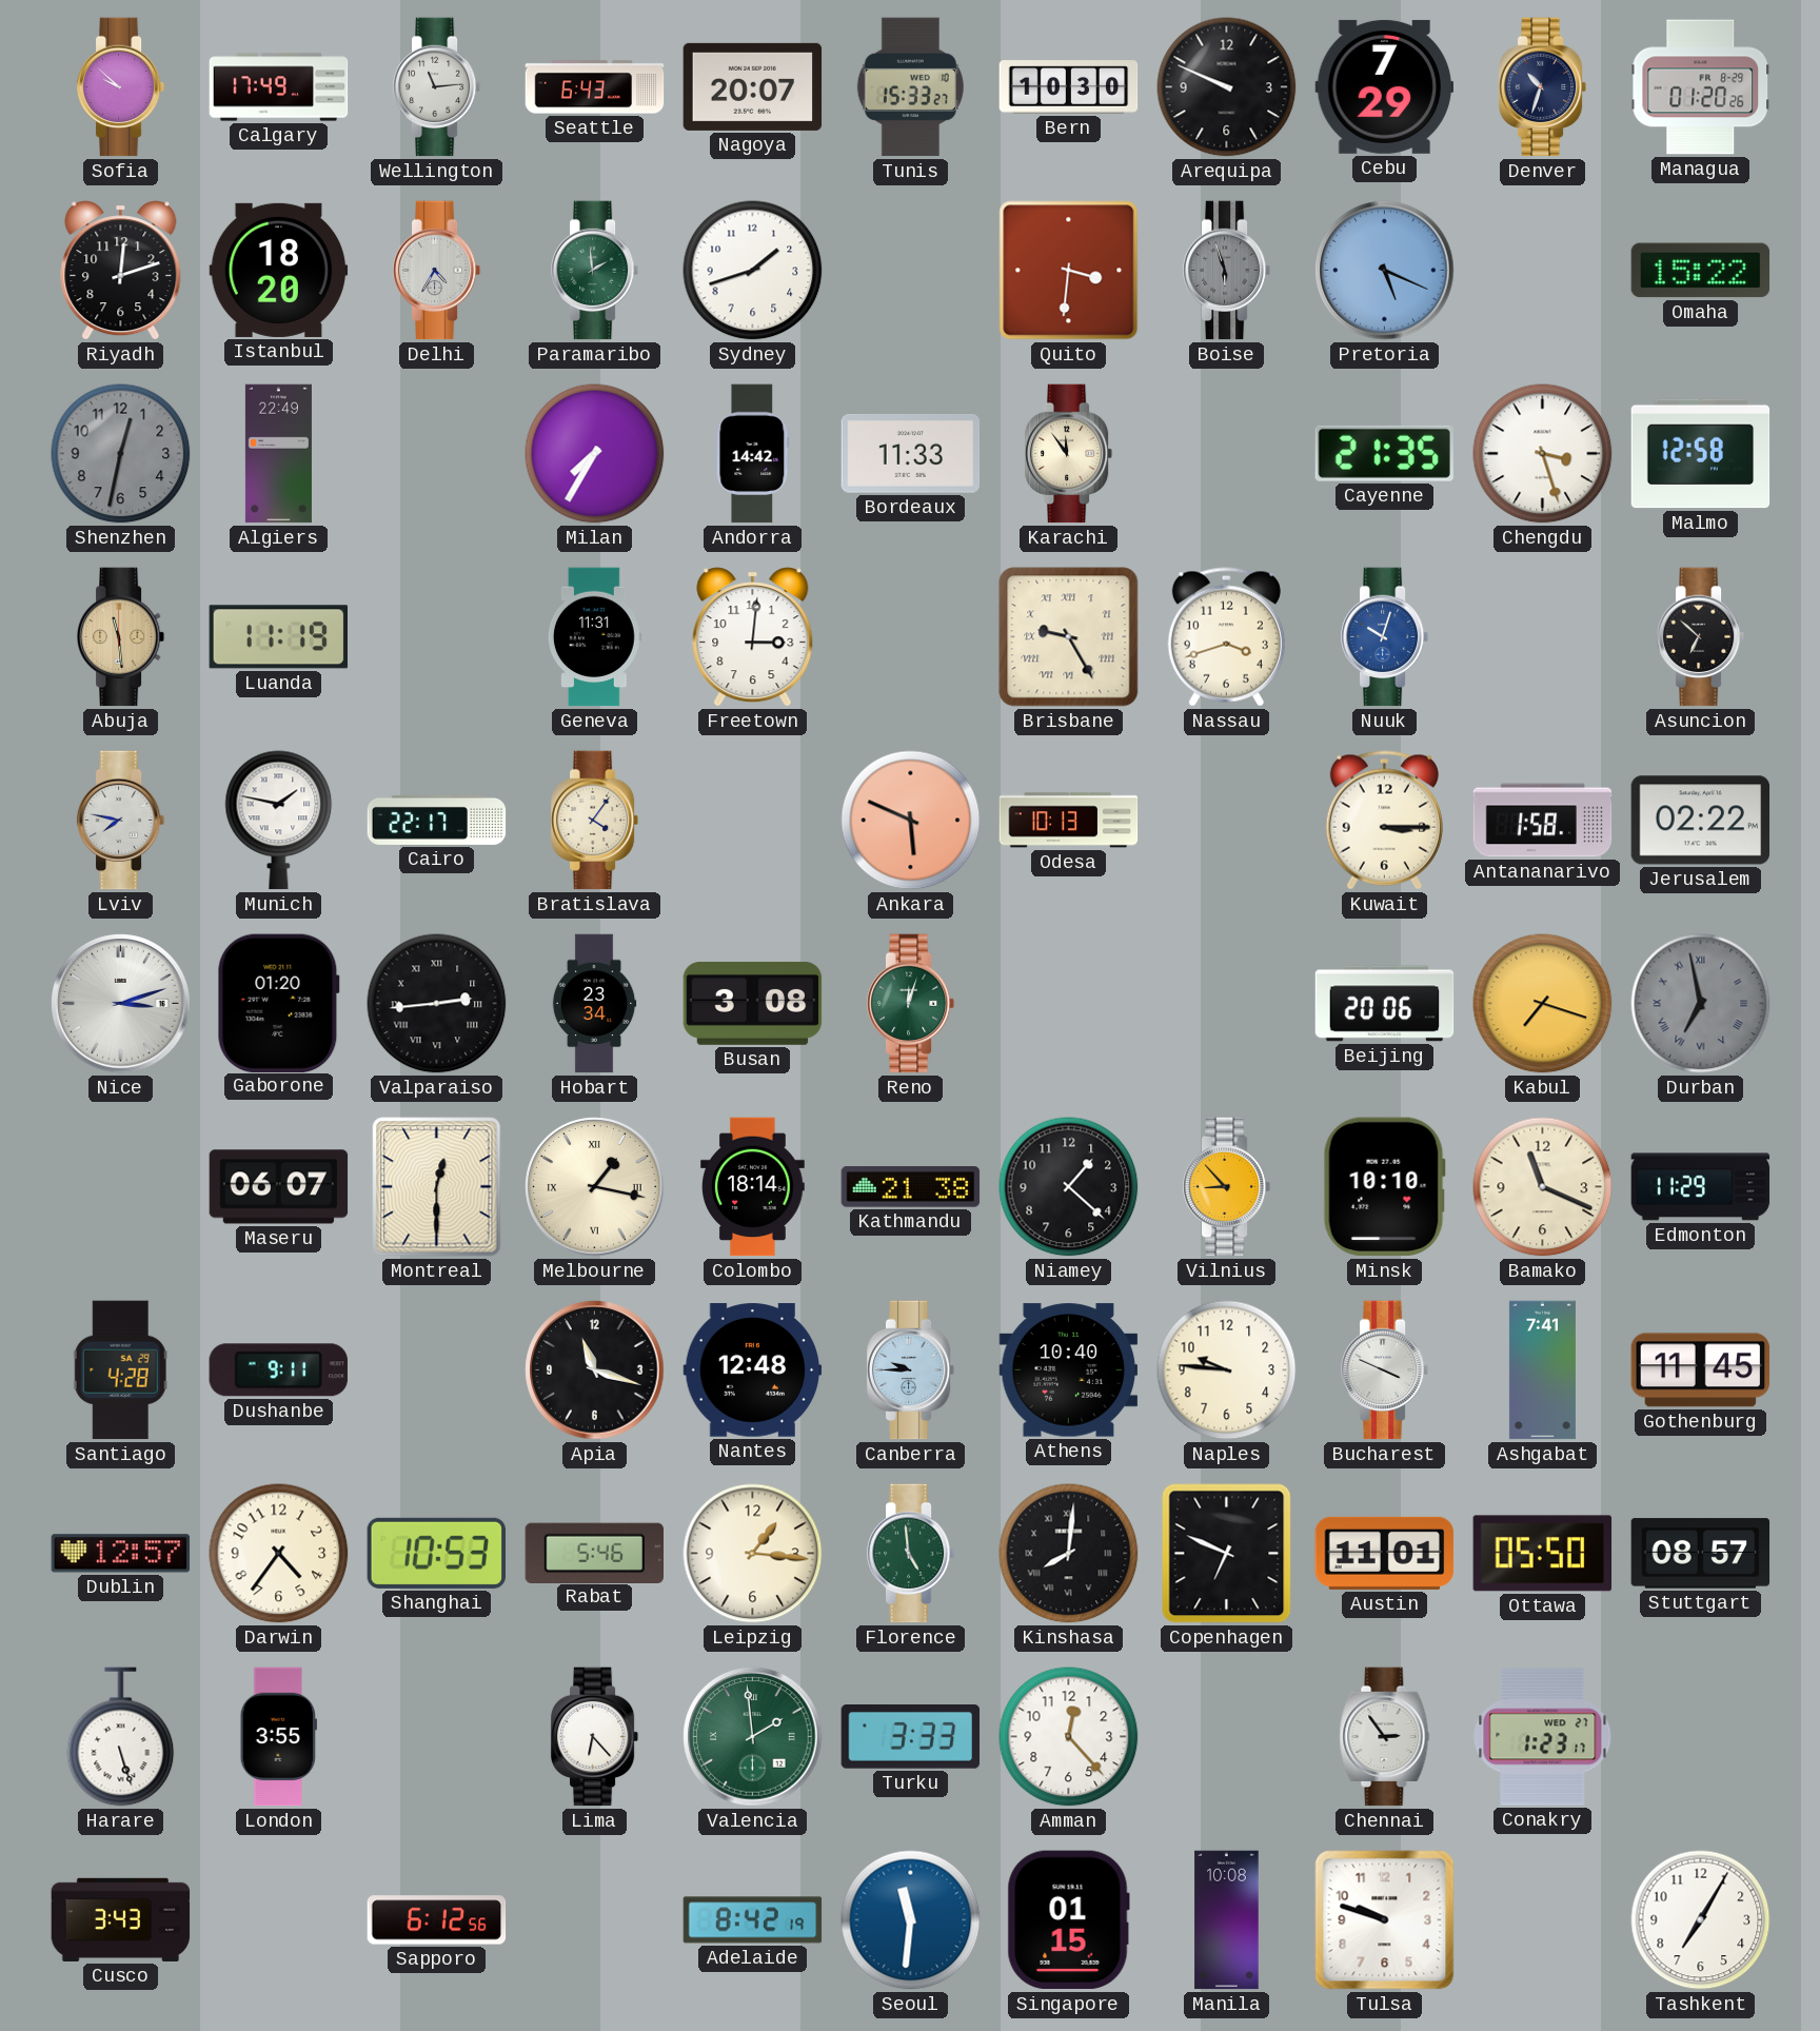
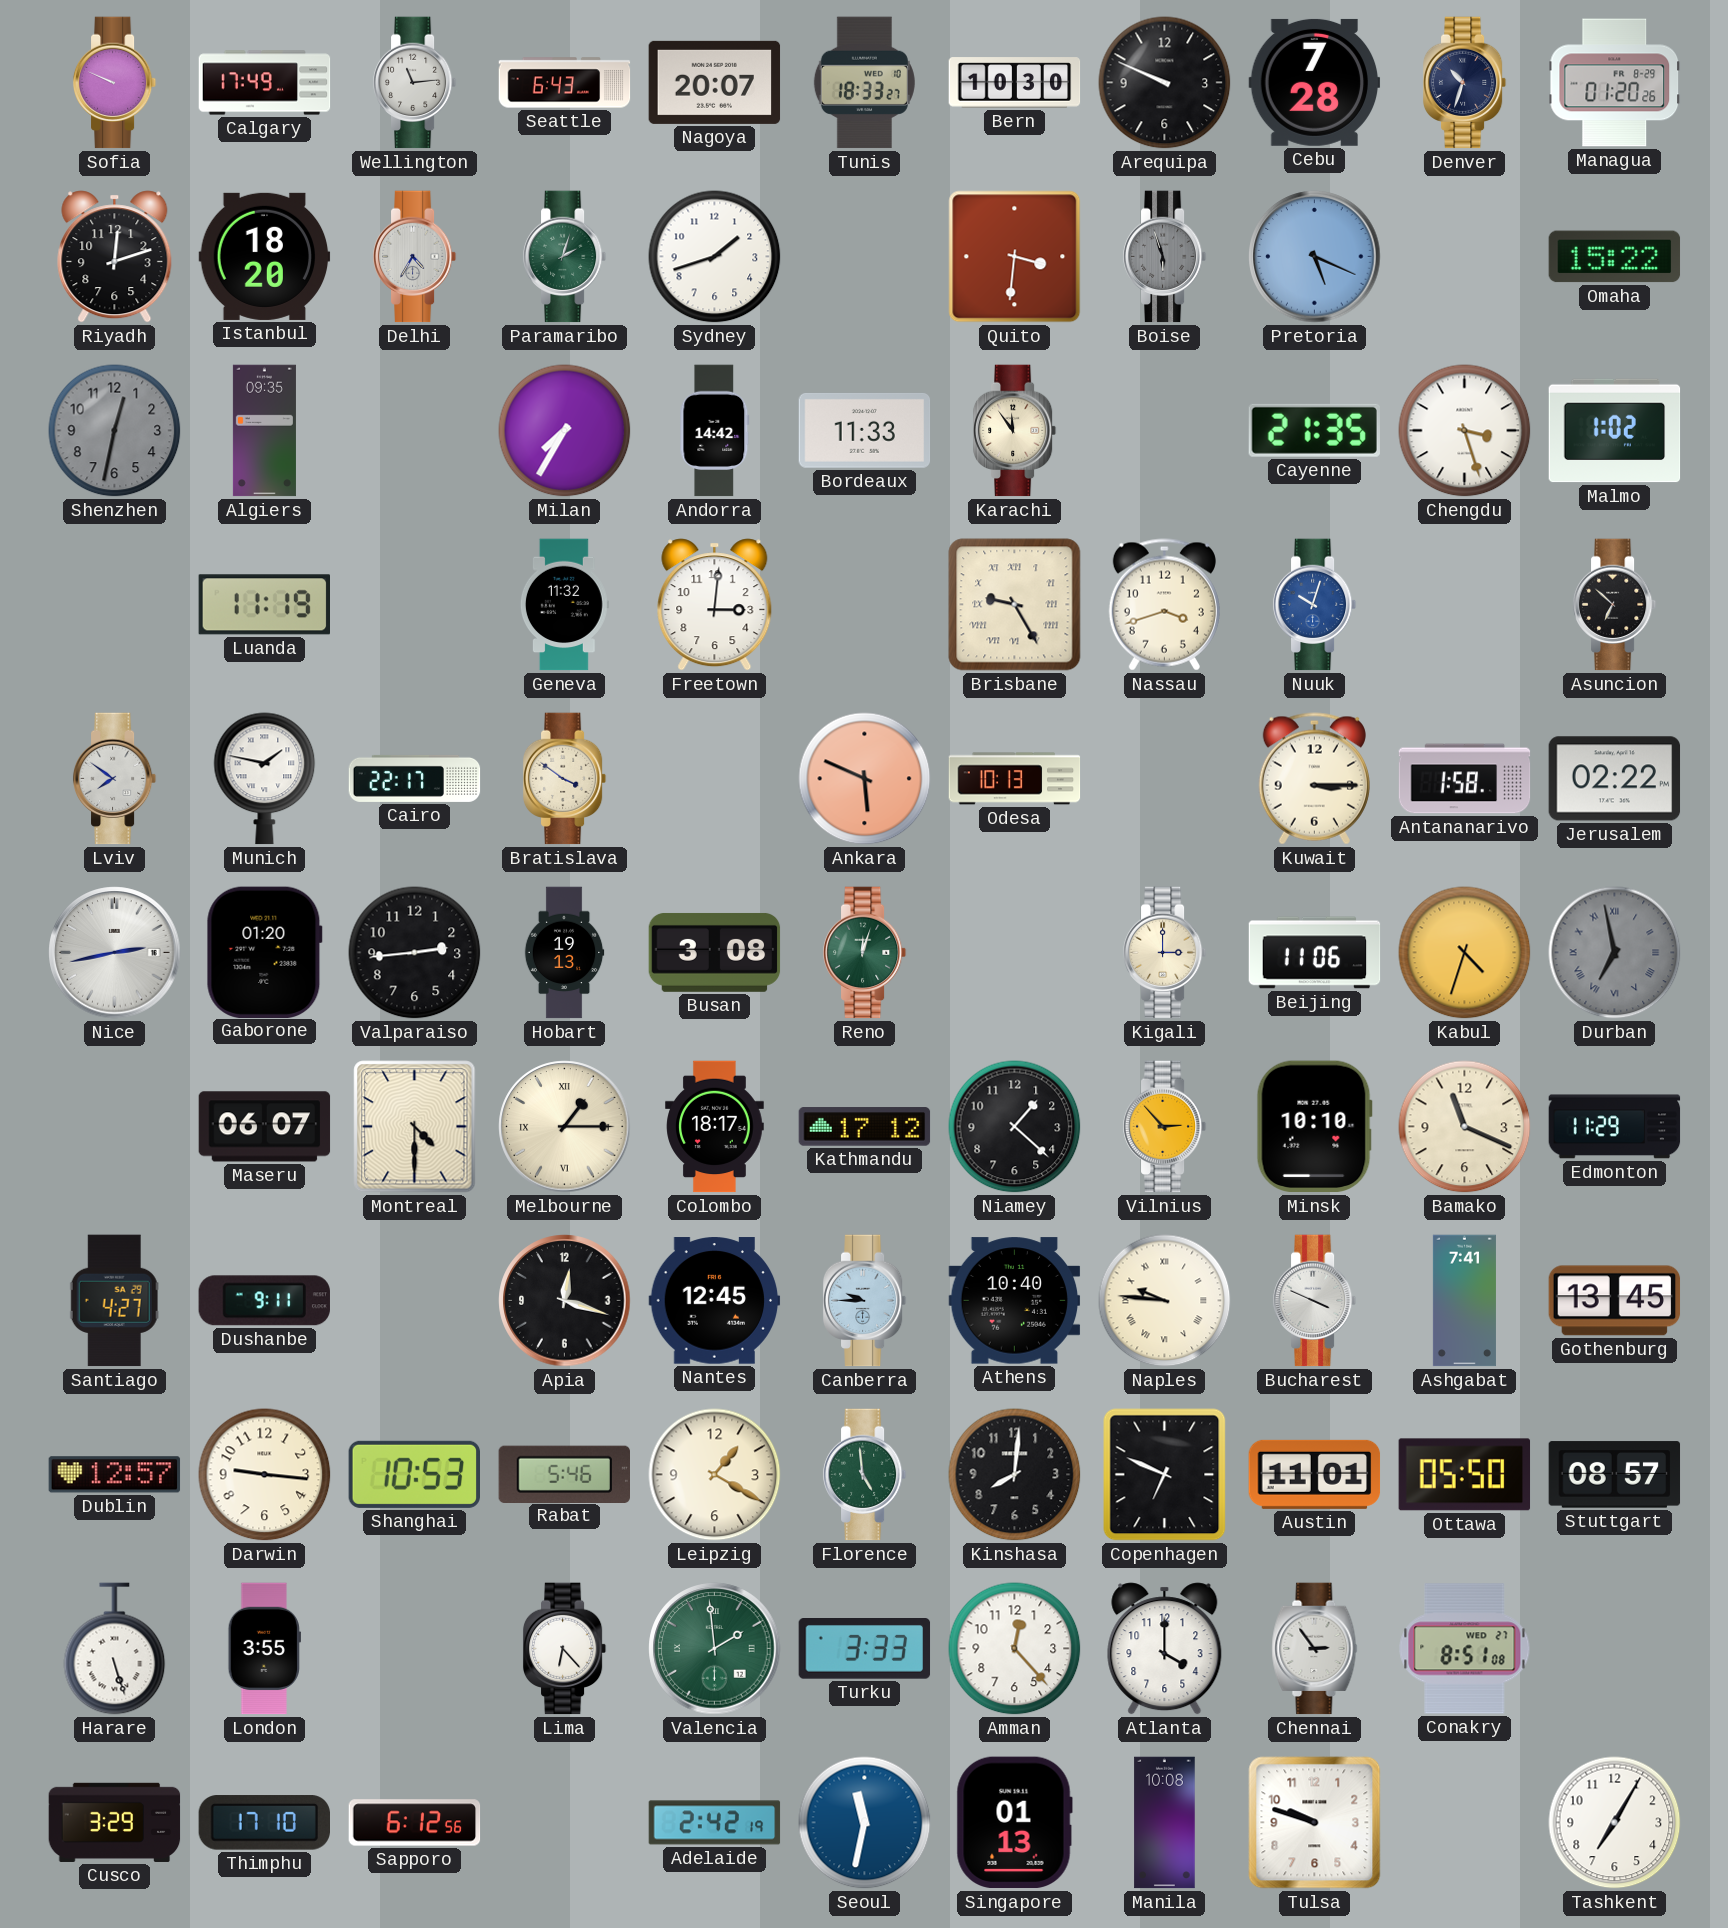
Sofia: 9:52 -> 9:49
Tunis: 15:33 -> 18:33
Cebu: 7:29 -> 7:28
Paramaribo: 1:59 -> 2:03
Algiers: 22:49 -> 09:35
Malmo: 12:58 -> 1:02
Abuja: 11:29 -> none
Geneva: 11:31 -> 11:32
Lviv: 7:47 -> 7:51
Bratislava: 4:06 -> 3:51
Nice: 3:12 -> 2:43
Valparaiso numerals: Roman -> Arabic
Hobart: 23:34 -> 19:13
Kigali: none -> 3:00
Beijing: 20:06 -> 11:06
Kabul: 7:18 -> 4:33
Montreal: 12:30 -> 4:30
Melbourne: 1:17 -> 1:15
Colombo: 18:14 -> 18:17
Kathmandu: 21:38 -> 17:12
Vilnius: 8:53 -> 2:53
Santiago: 4:28 -> 4:27
Apia: 11:18 -> 12:18
Nantes: 12:48 -> 12:45
Naples numerals: Arabic -> Roman
Gothenburg: 11:45 -> 13:45
Darwin: 4:36 -> 9:16
Leipzig: 1:16 -> 1:20
Kinshasa numerals: Roman -> Arabic
Atlanta: none -> 4:00
Conakry: 1:23 -> 8:51
Cusco: 3:43 -> 3:29
Thimphu: none -> 17:10
Adelaide: 8:42 -> 2:42
Seoul: 11:31 -> 11:32
Singapore: 01:15 -> 01:13
